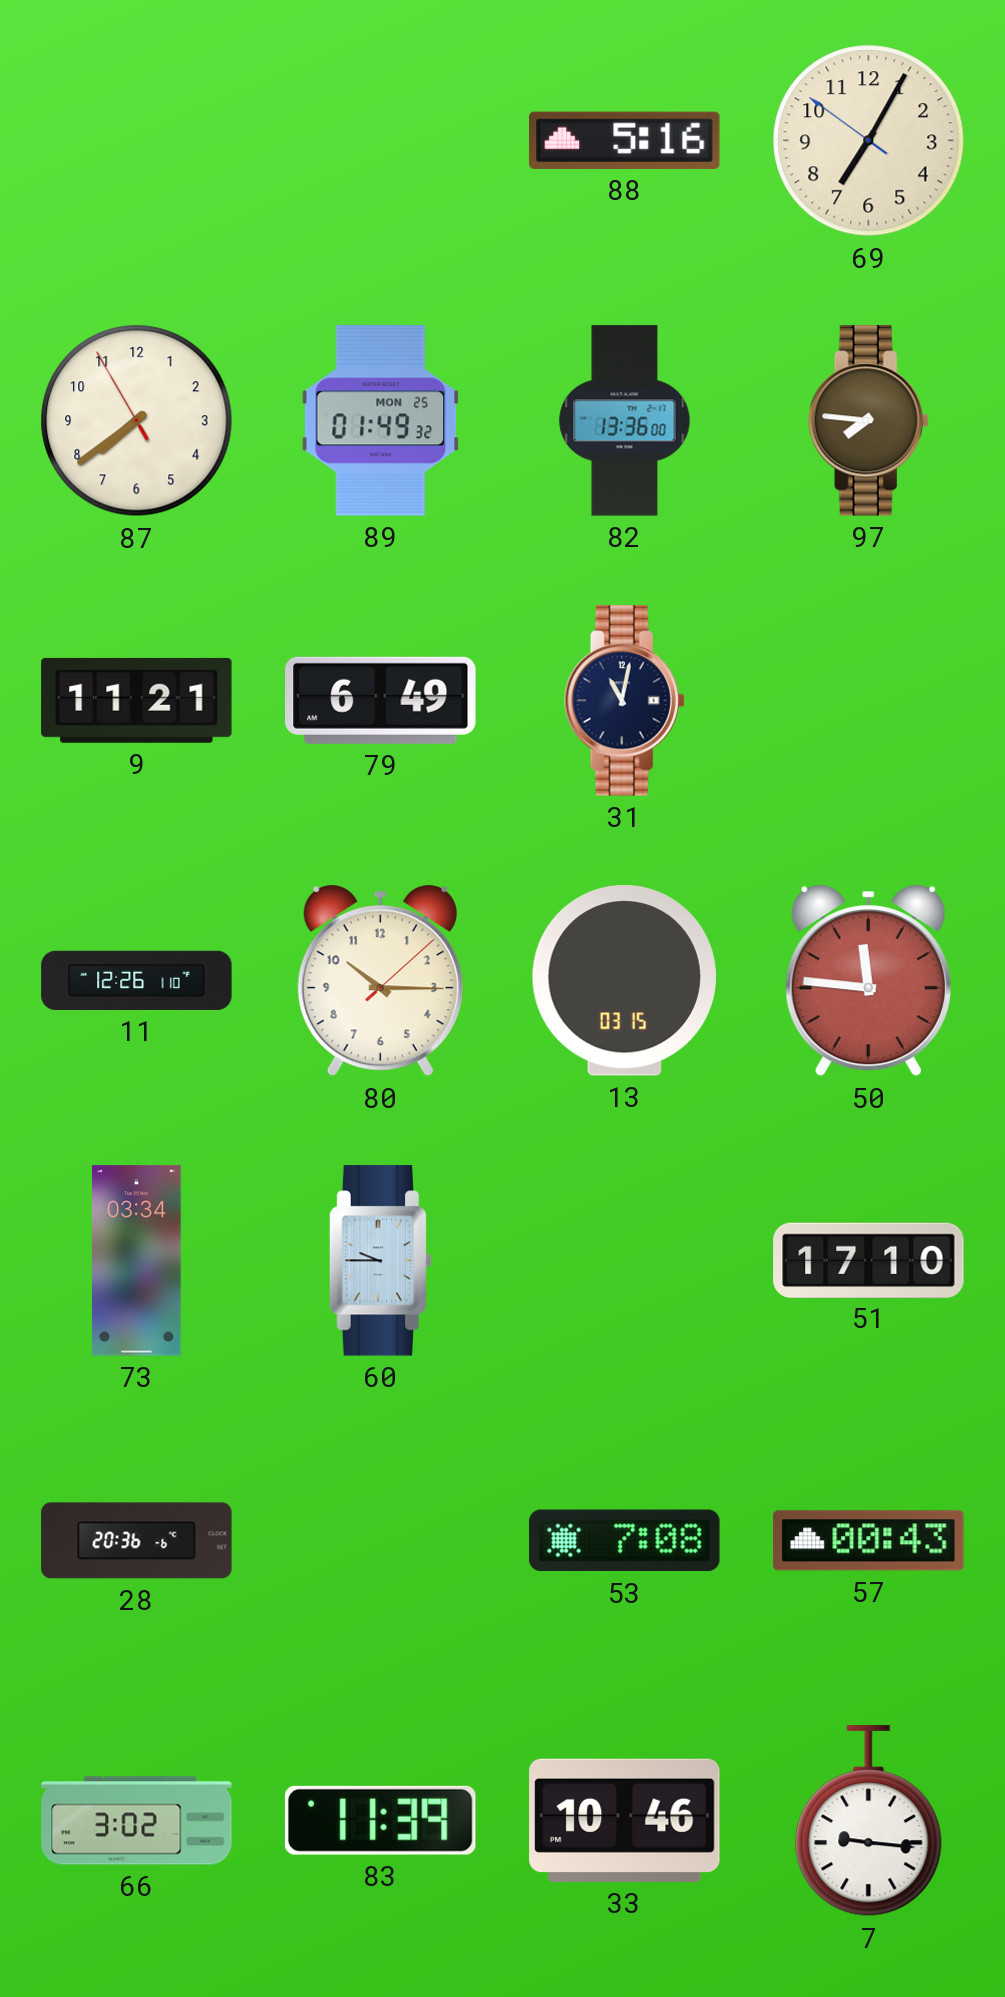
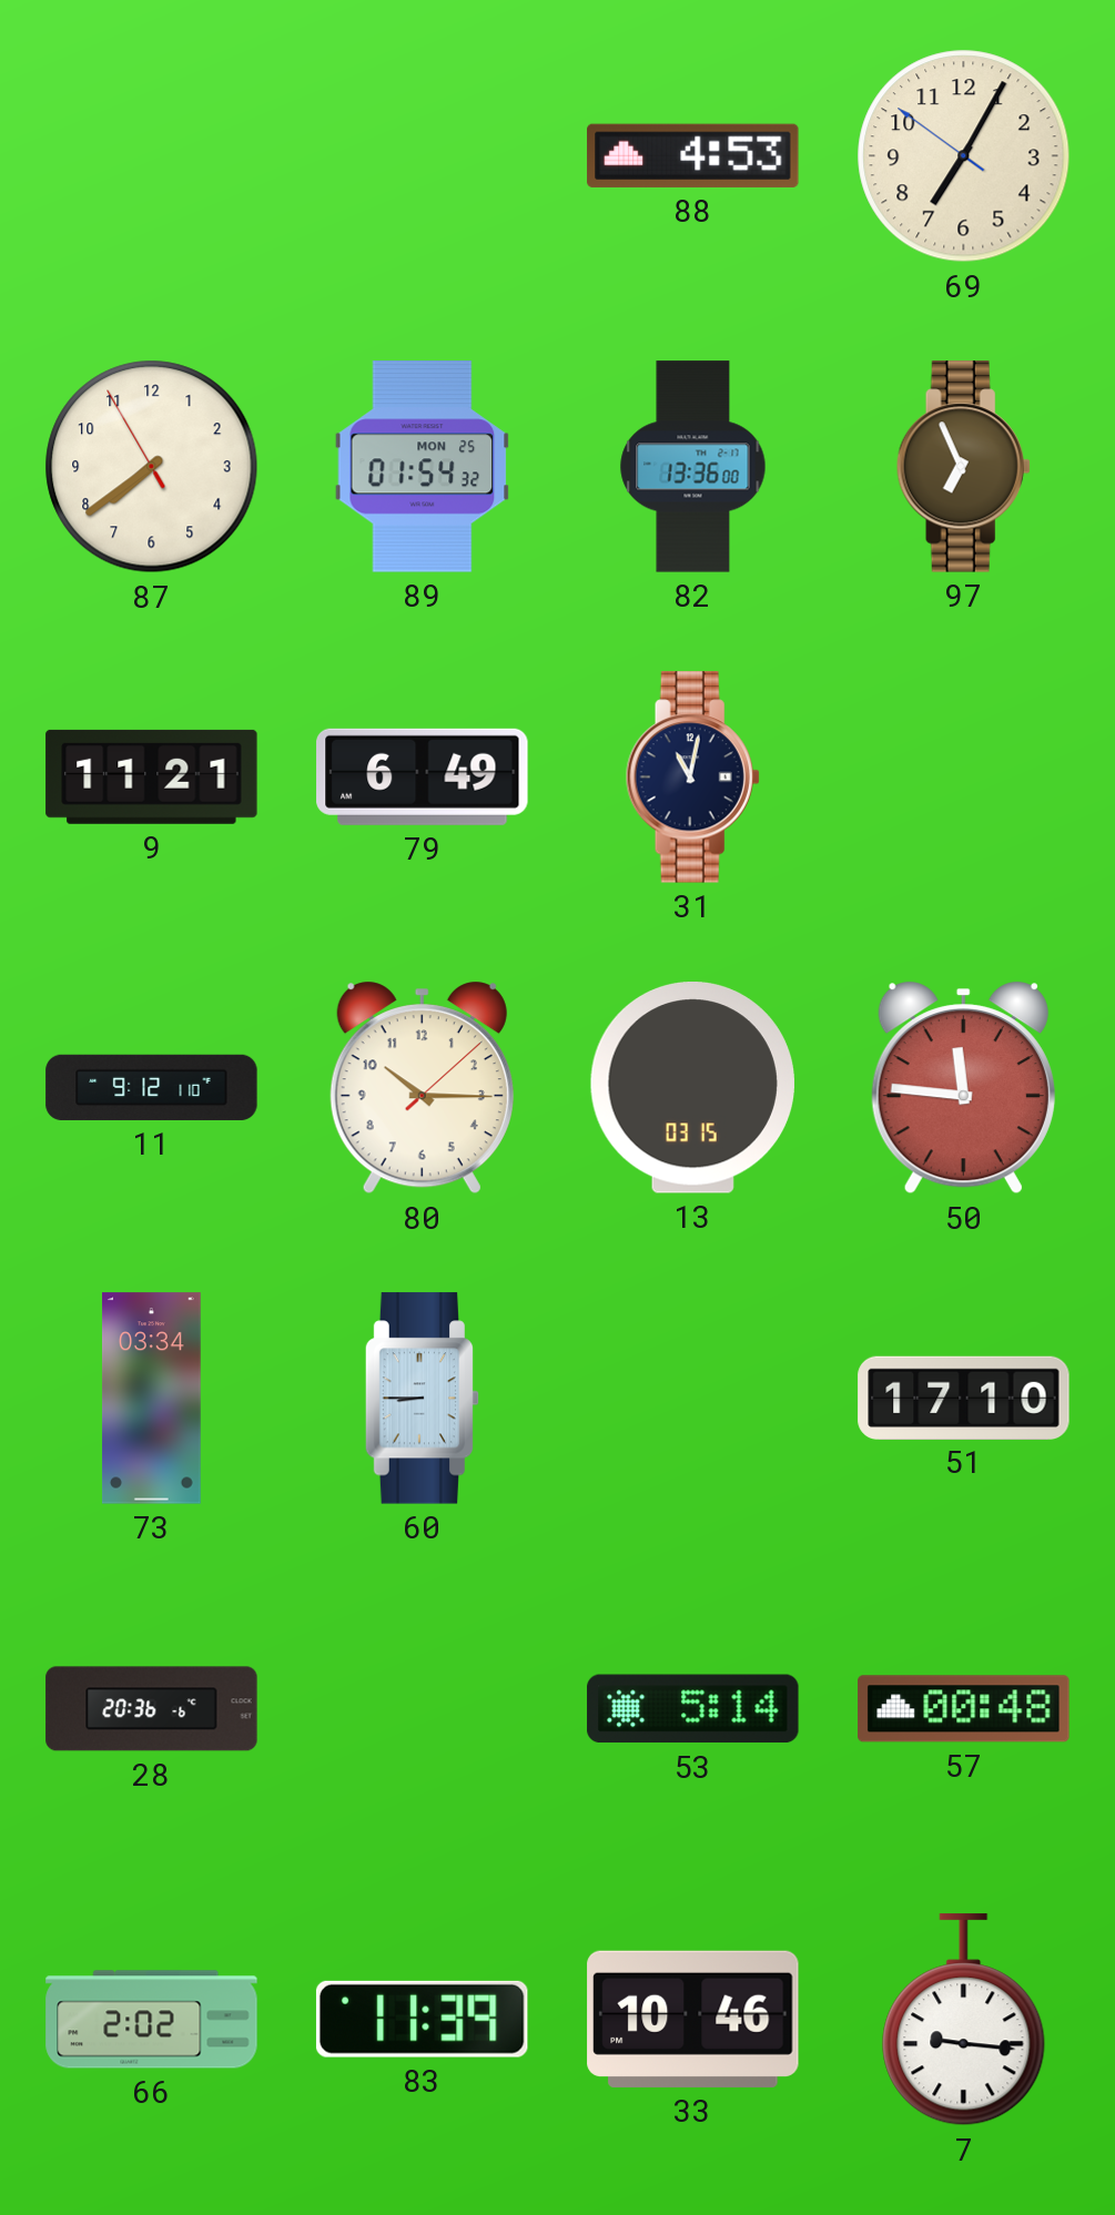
88: 5:16 -> 4:53
89: 01:49 -> 01:54
97: 7:46 -> 6:56
11: 12:26 -> 9:12
60: 9:45 -> 8:45
53: 7:08 -> 5:14
57: 00:43 -> 00:48
66: 3:02 -> 2:02
